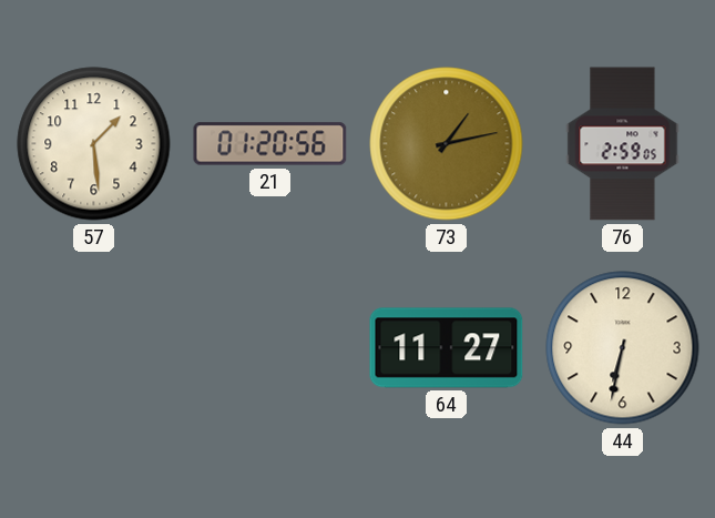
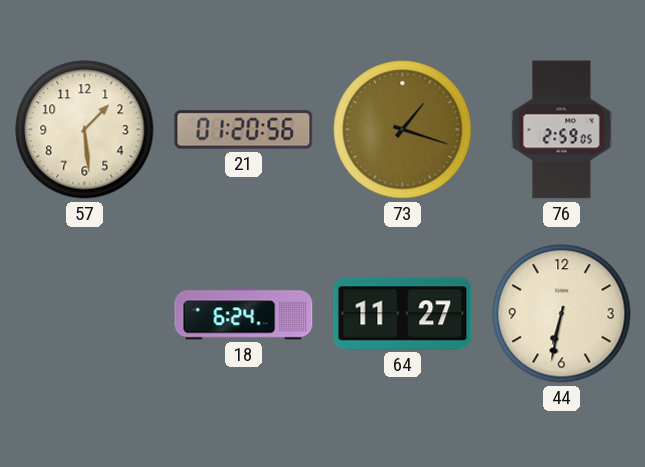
73: 1:13 -> 1:18
18: none -> 6:24
